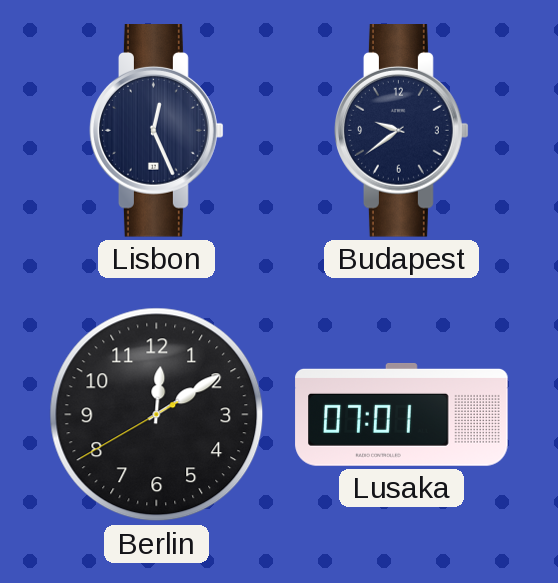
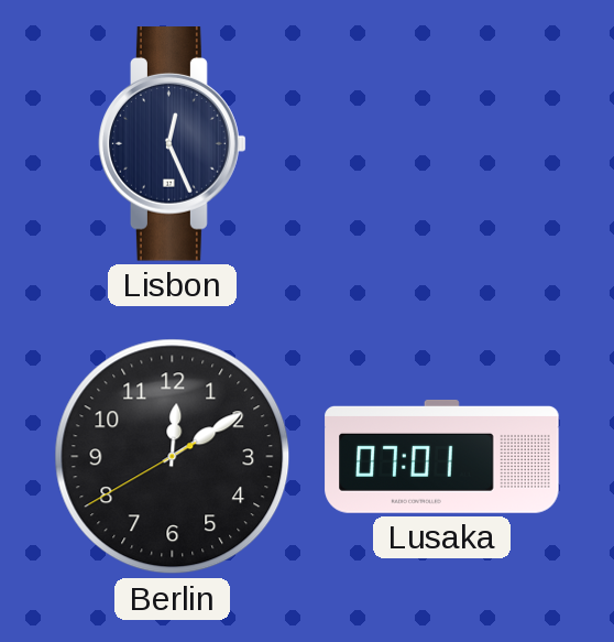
Budapest: 9:39 -> none
